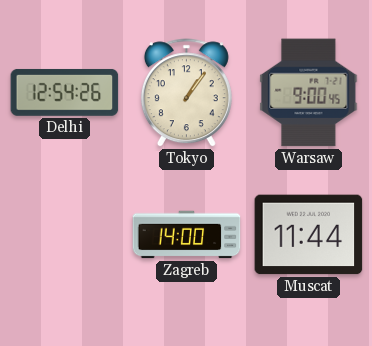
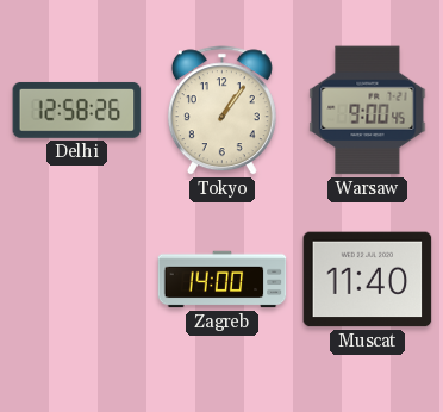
Delhi: 12:54 -> 12:58
Muscat: 11:44 -> 11:40
